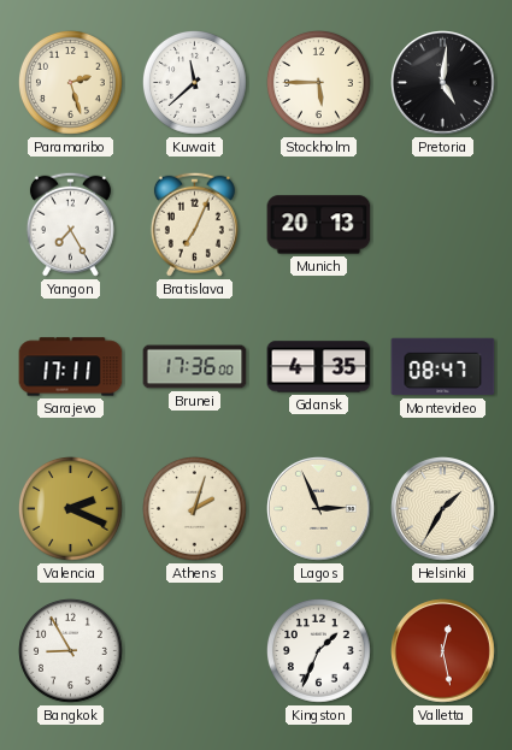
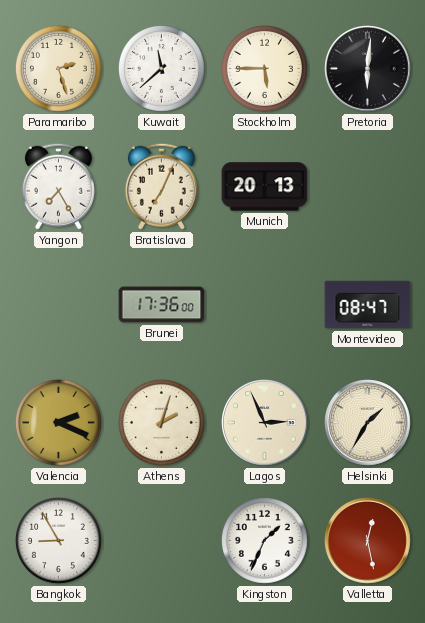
Pretoria: 5:01 -> 6:01
Sarajevo: 17:11 -> none
Gdansk: 4:35 -> none
